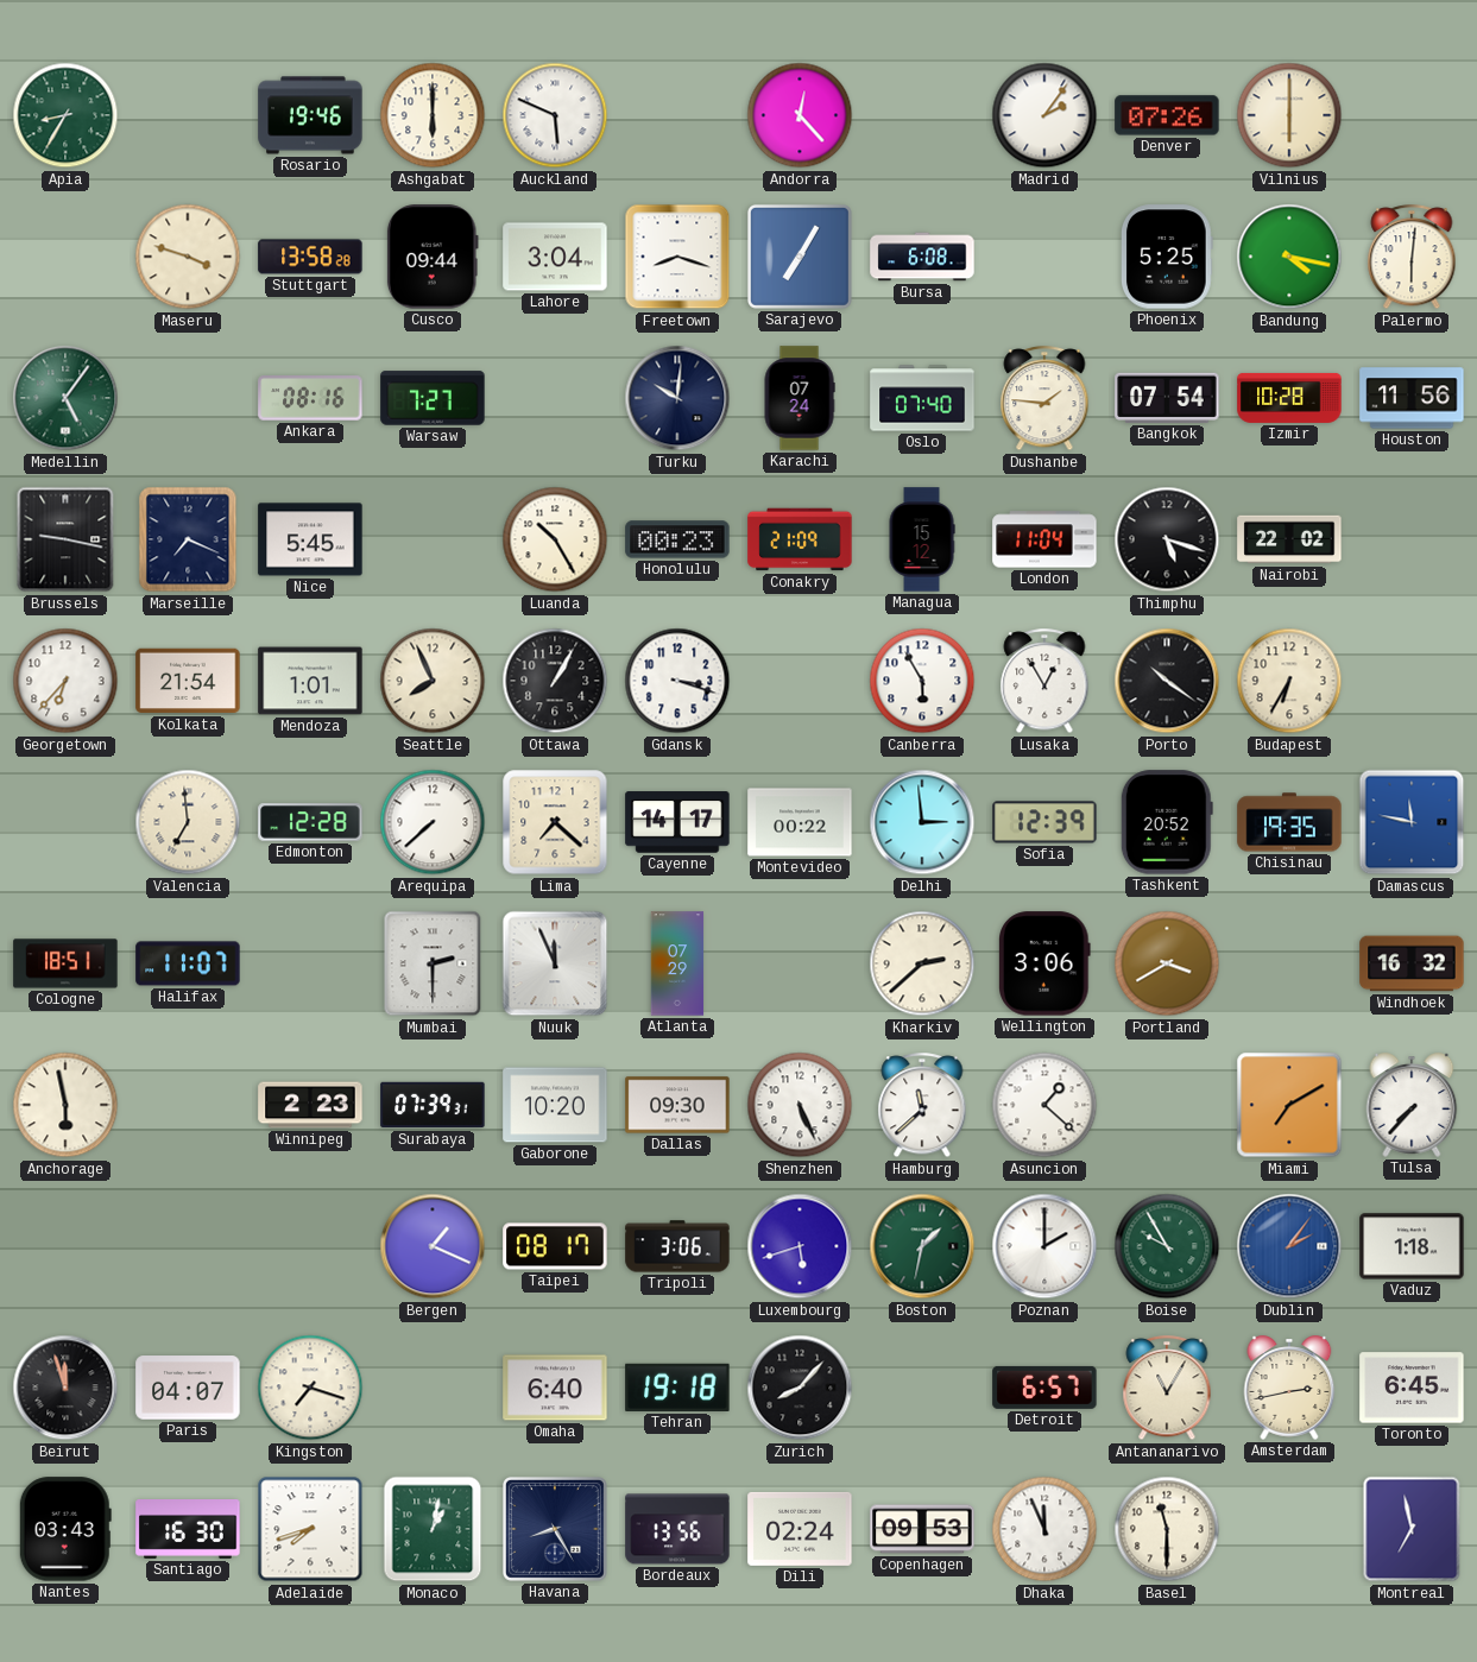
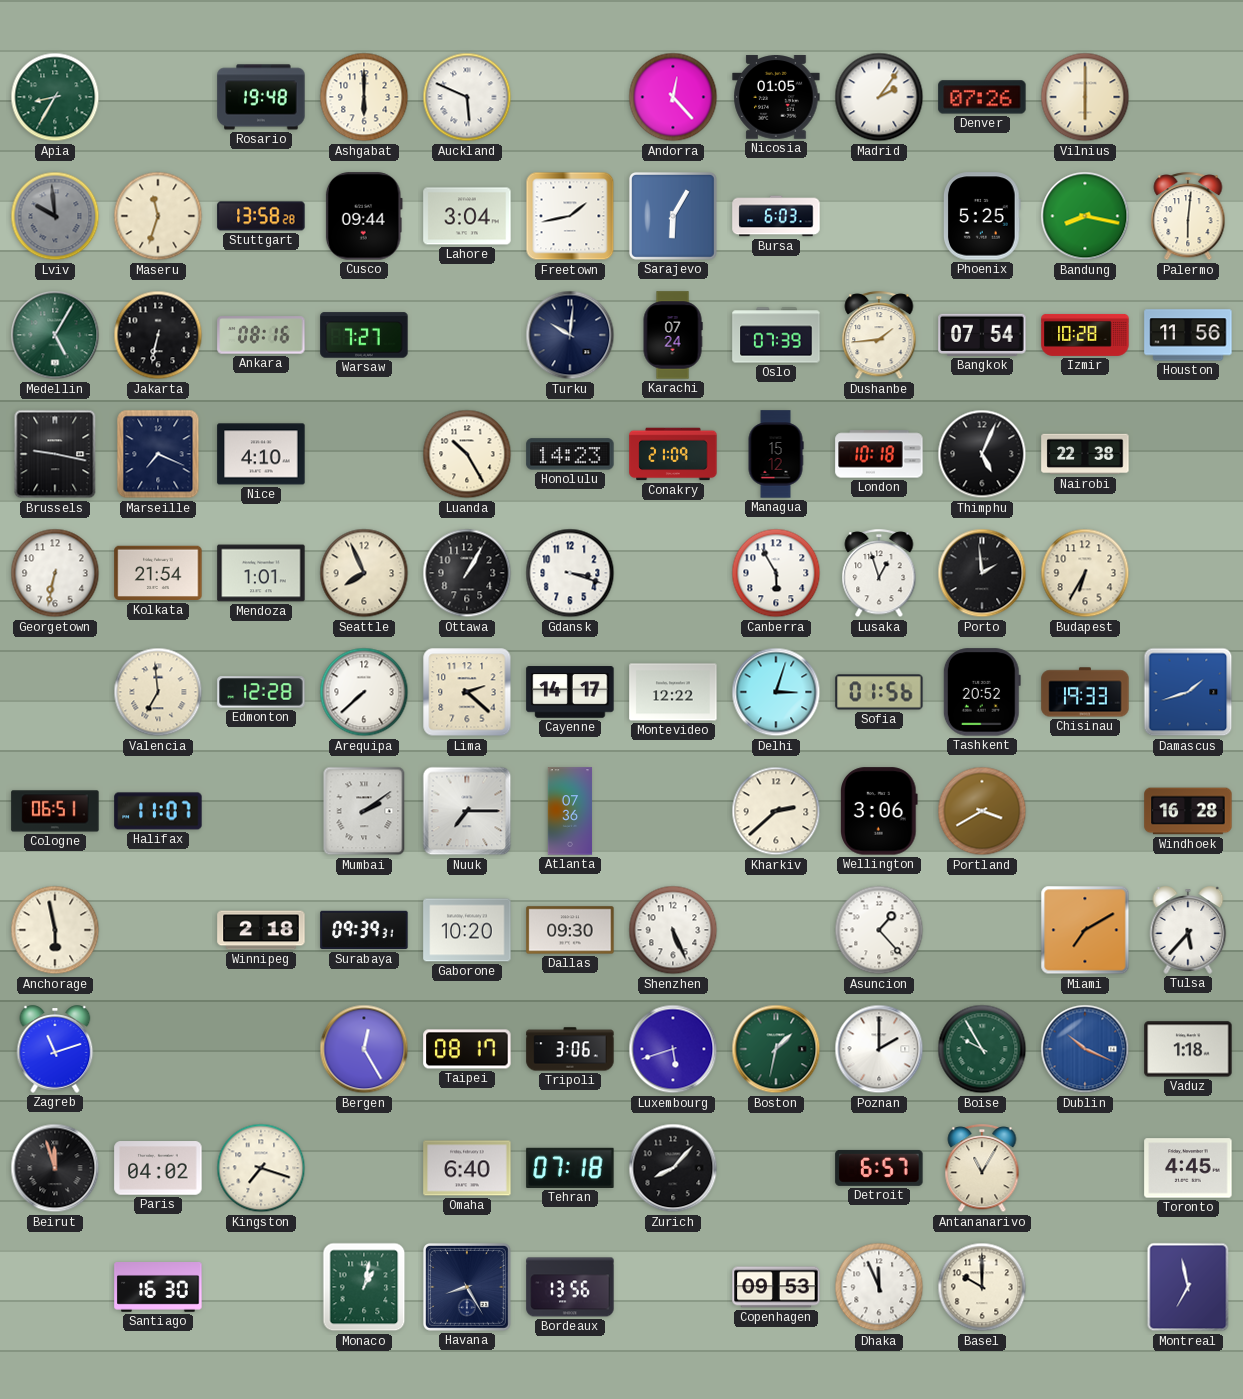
Rosario: 19:46 -> 19:48
Nicosia: none -> 01:05
Lviv: none -> 9:59
Maseru: 3:48 -> 11:33
Freetown: 8:18 -> 1:43
Sarajevo: 7:05 -> 6:05
Bursa: 6:08 -> 6:03
Bandung: 4:17 -> 8:17
Medellin: 5:06 -> 5:05
Jakarta: none -> 6:32
Oslo: 07:40 -> 07:39
Dushanbe: 1:46 -> 1:44
Nice: 5:45 -> 4:10
Honolulu: 00:23 -> 14:23
London: 11:04 -> 10:18
Thimphu: 5:18 -> 5:04
Nairobi: 22:02 -> 22:38
Georgetown: 6:37 -> 6:32
Lusaka: 12:55 -> 12:57
Porto: 10:21 -> 1:59
Lima: 7:22 -> 2:22
Montevideo: 00:22 -> 12:22
Delhi: 2:59 -> 3:03
Sofia: 12:39 -> 01:56
Chisinau: 19:35 -> 19:33
Damascus: 11:47 -> 1:42
Cologne: 18:51 -> 06:51
Mumbai: 2:30 -> 2:09
Nuuk: 11:56 -> 7:15
Atlanta: 07:29 -> 07:36
Windhoek: 16:32 -> 16:28
Winnipeg: 2:23 -> 2:18
Surabaya: 07:39 -> 09:39
Hamburg: 11:38 -> none
Asuncion: 1:22 -> 1:23
Tulsa: 7:37 -> 5:37
Zagreb: none -> 11:12
Bergen: 1:19 -> 12:25
Dublin: 2:06 -> 10:19
Paris: 04:07 -> 04:02
Tehran: 19:18 -> 07:18
Amsterdam: 2:43 -> none
Toronto: 6:45 -> 4:45
Nantes: 03:43 -> none
Adelaide: 7:42 -> none
Dili: 02:24 -> none
Basel: 11:30 -> 10:00
